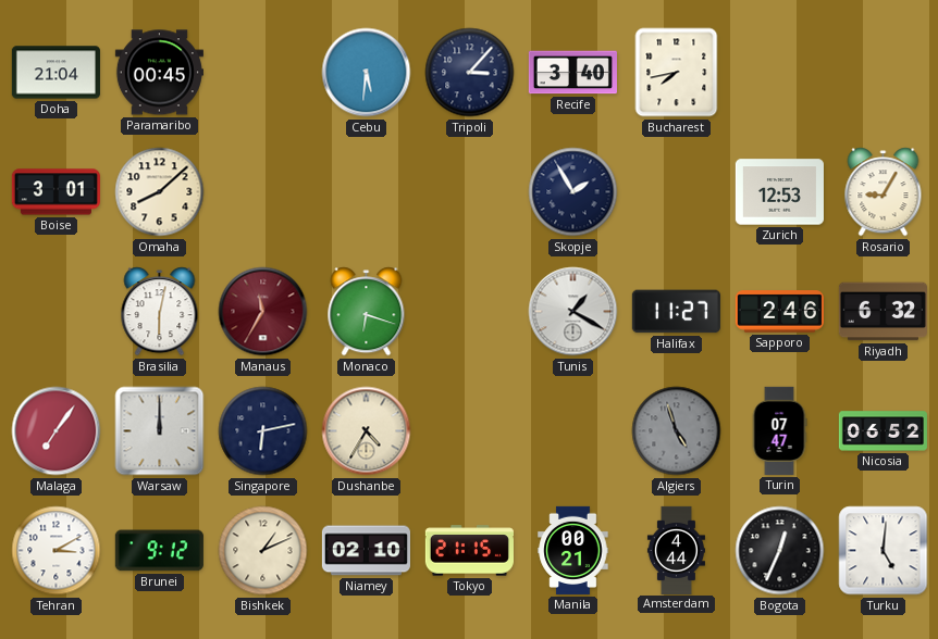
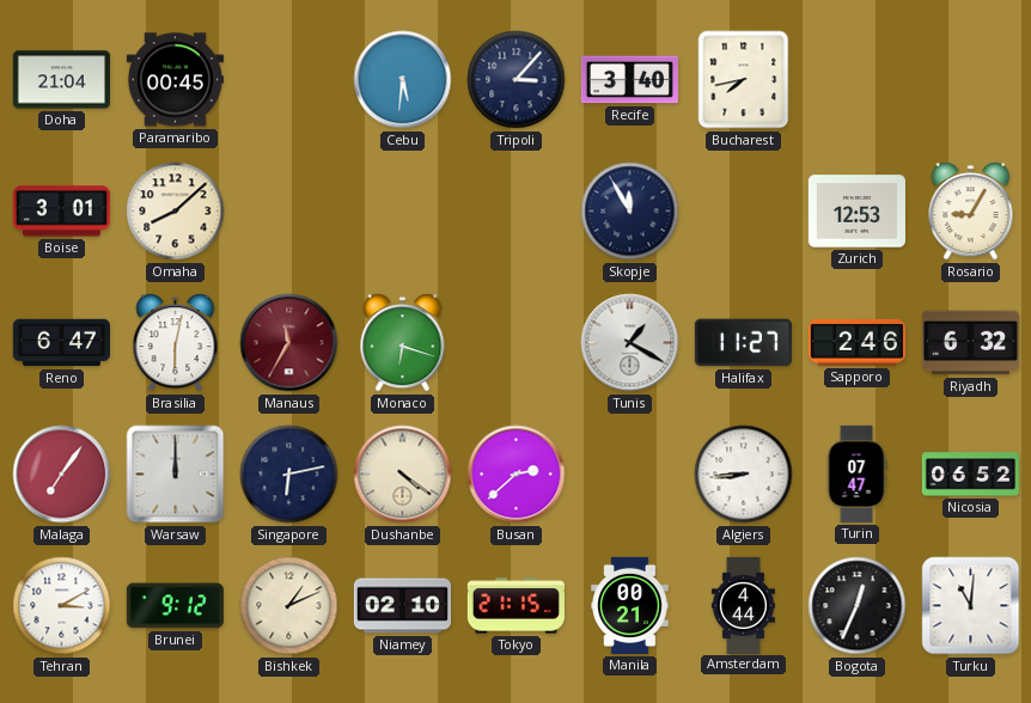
Skopje: 1:55 -> 11:55
Reno: none -> 6:47
Dushanbe: 4:35 -> 4:21
Busan: none -> 2:38
Algiers: 4:57 -> 8:44
Algiers dial: grey -> white
Turku: 5:01 -> 11:01
